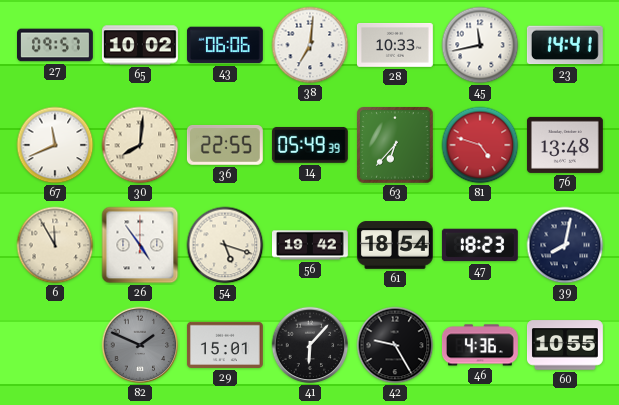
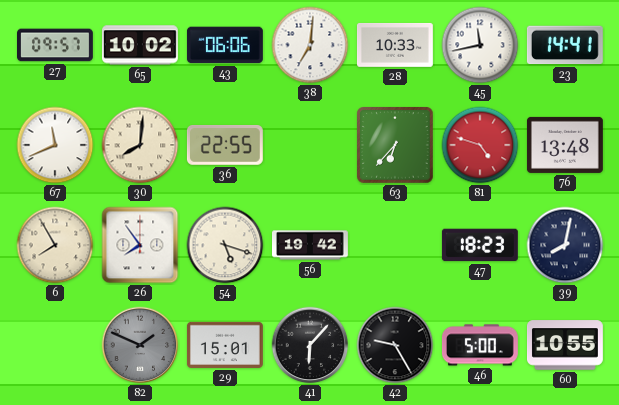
14: 05:49 -> none
6: 11:55 -> 7:55
26: 4:54 -> 7:54
61: 18:54 -> none
46: 4:36 -> 5:00
